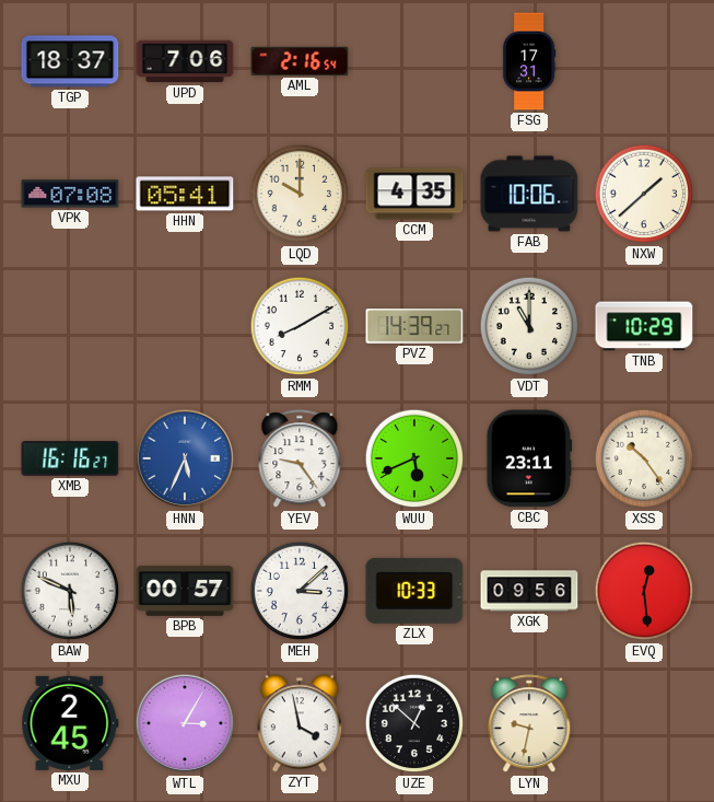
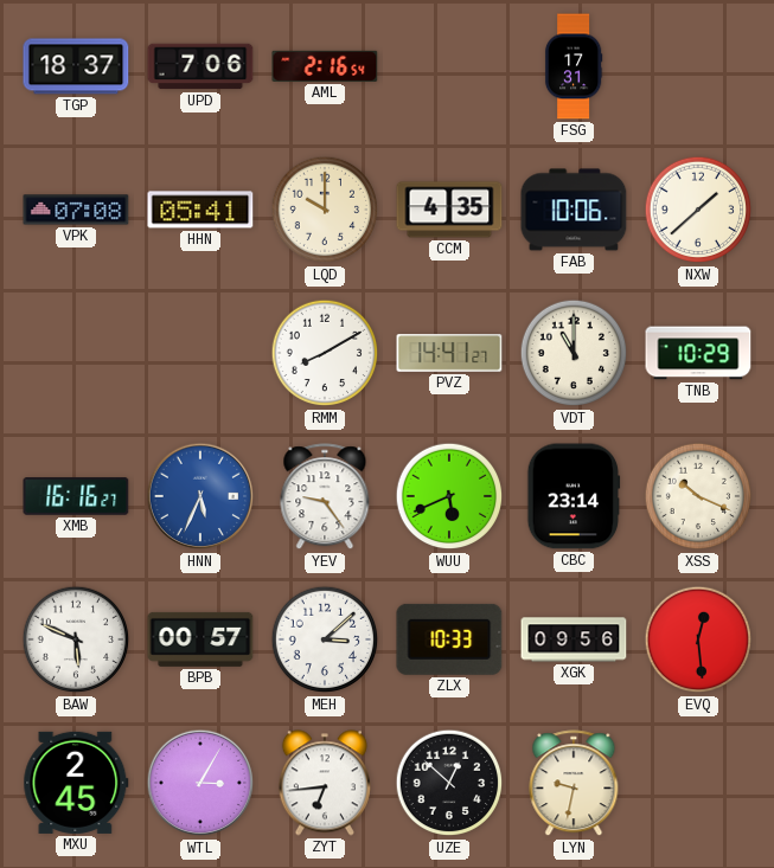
PVZ: 14:39 -> 14:41
CBC: 23:11 -> 23:14
XSS: 10:24 -> 10:19
ZYT: 3:58 -> 6:44
